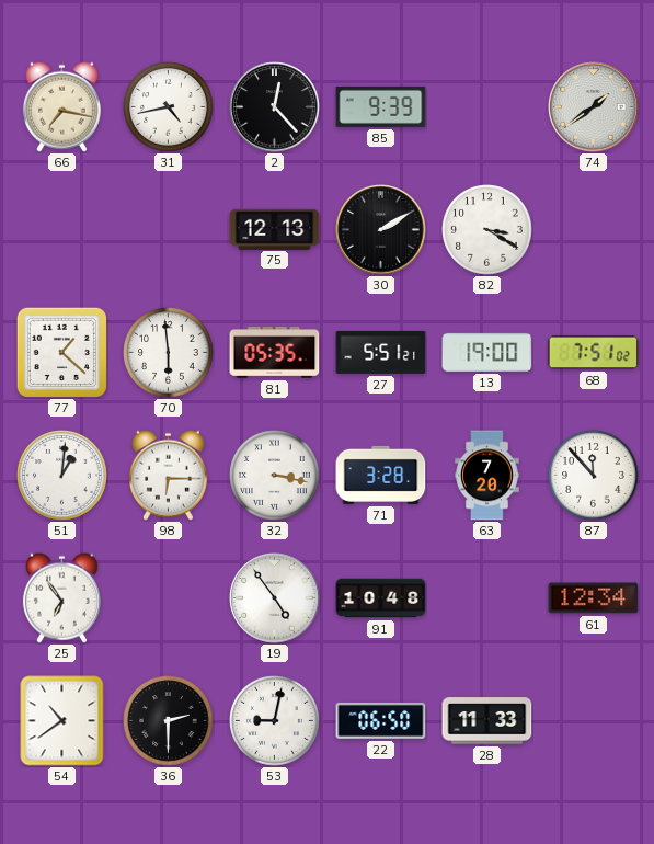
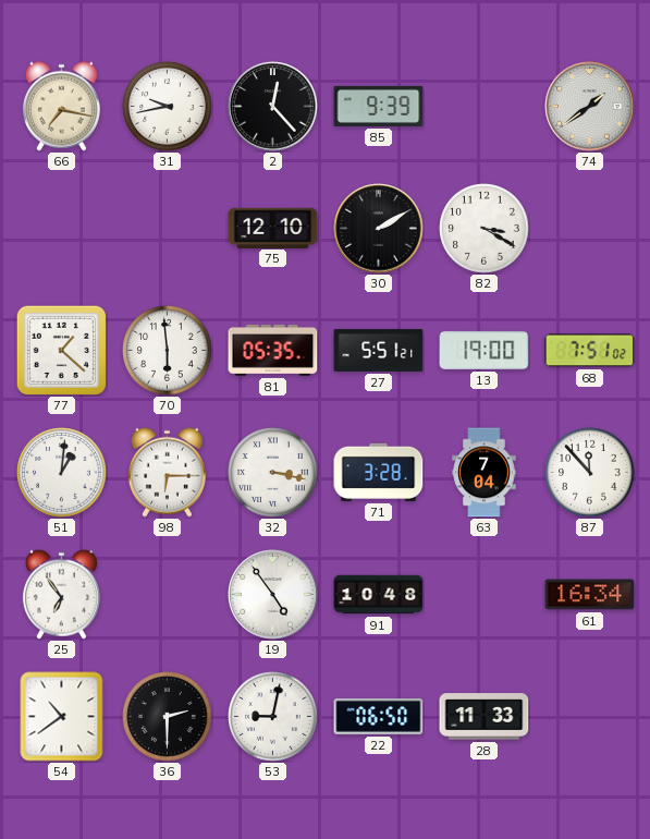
31: 4:43 -> 9:43
75: 12:13 -> 12:10
63: 7:20 -> 7:04
61: 12:34 -> 16:34
